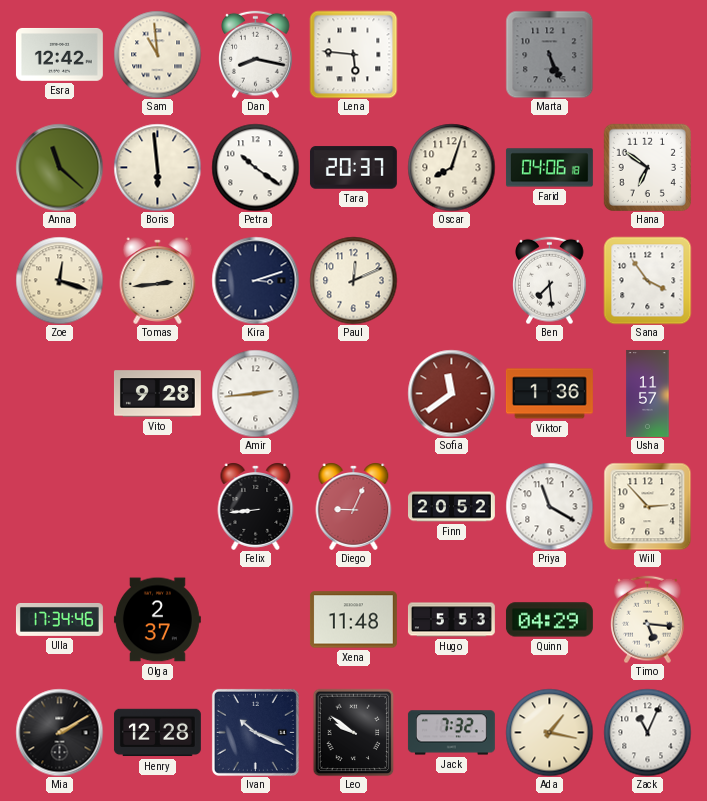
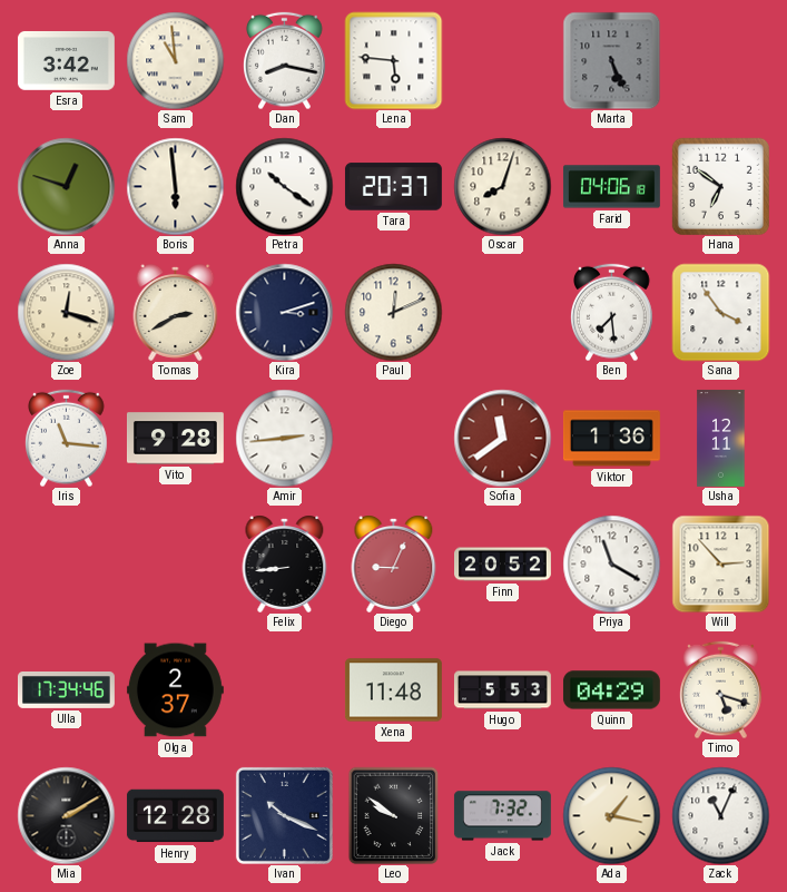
Esra: 12:42 -> 3:42
Anna: 11:22 -> 12:48
Tomas: 2:44 -> 2:40
Iris: none -> 11:16
Usha: 11:57 -> 12:11
Timo: 5:16 -> 5:18
